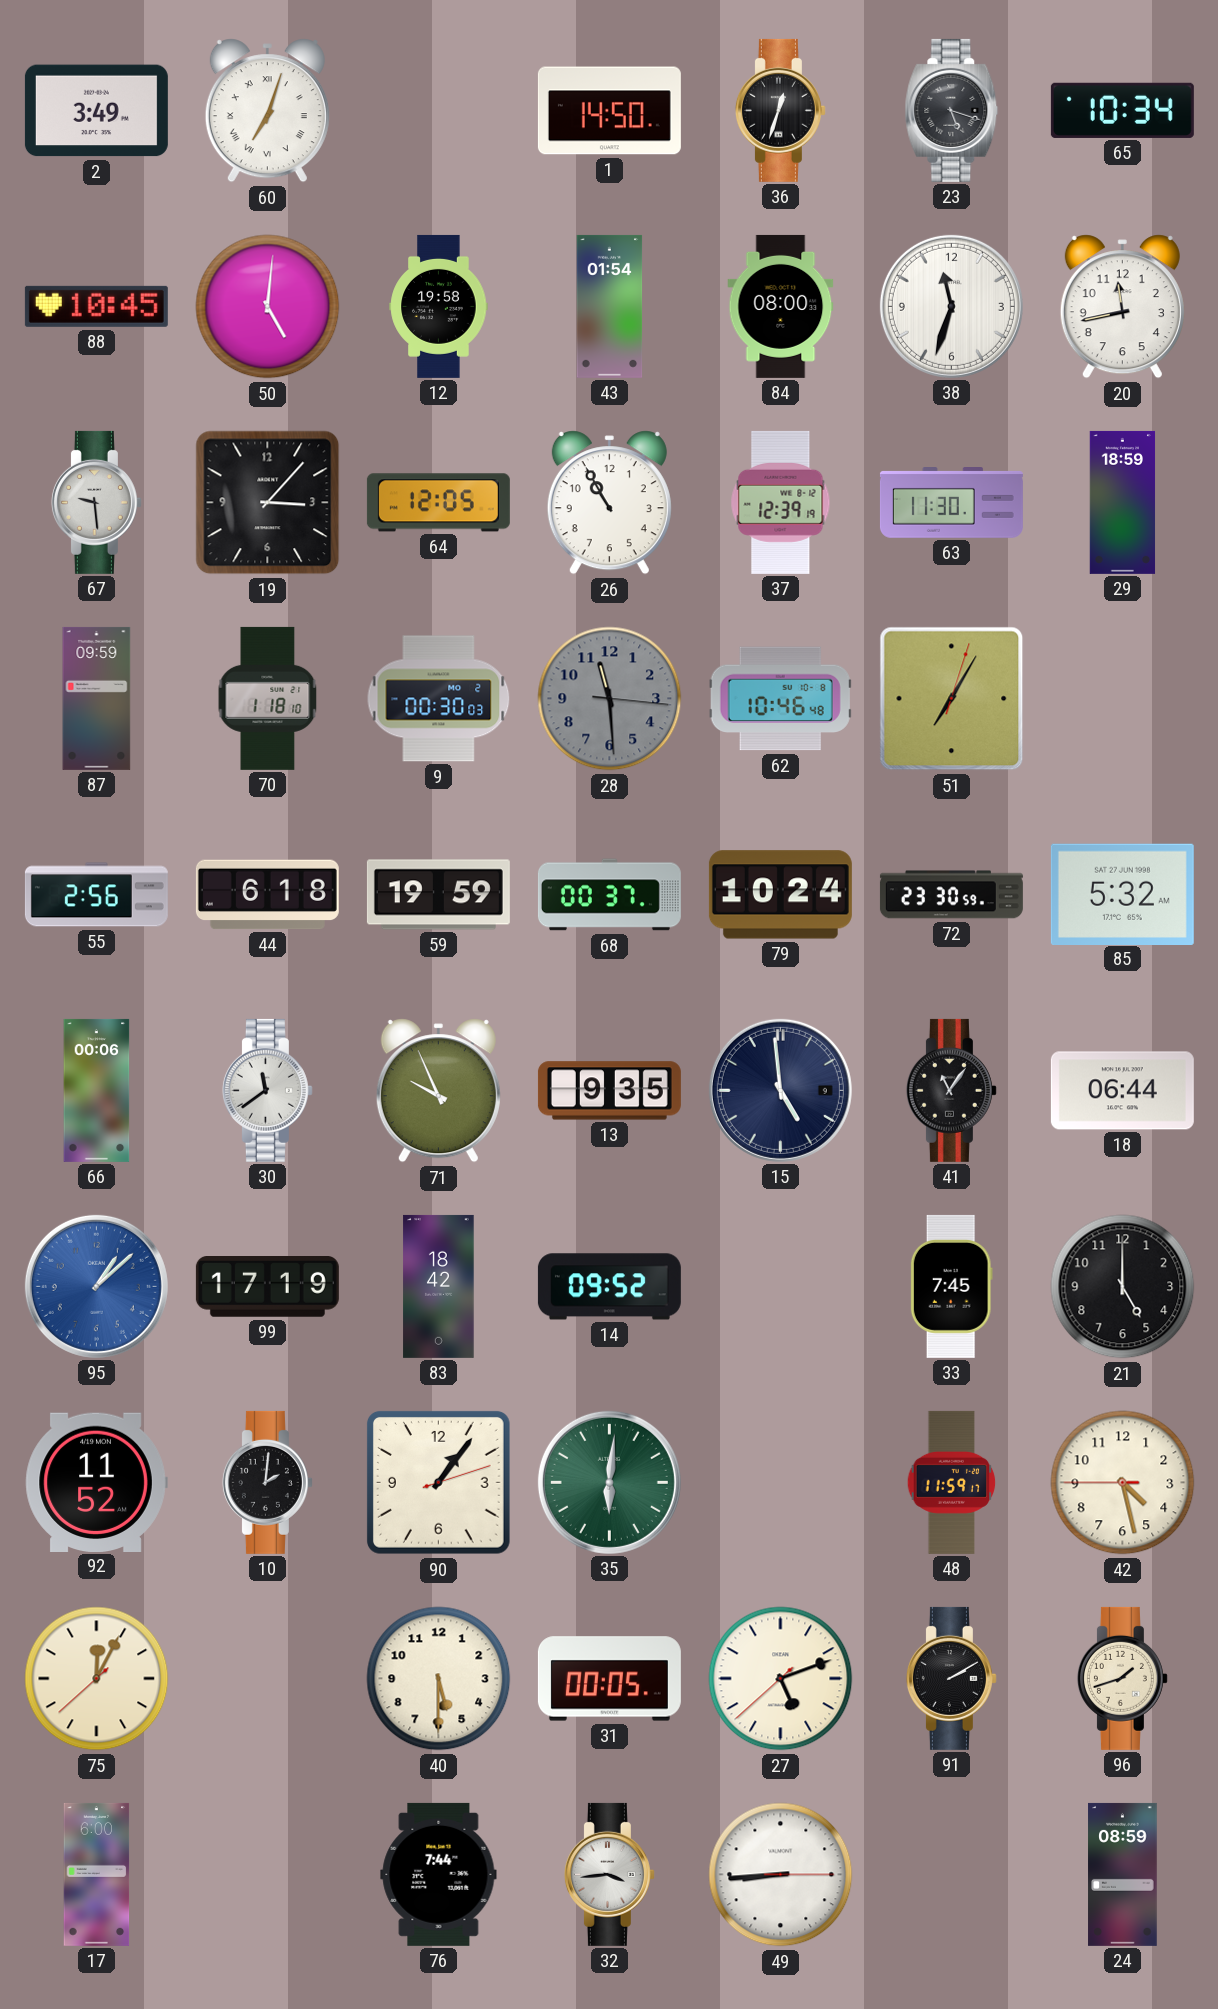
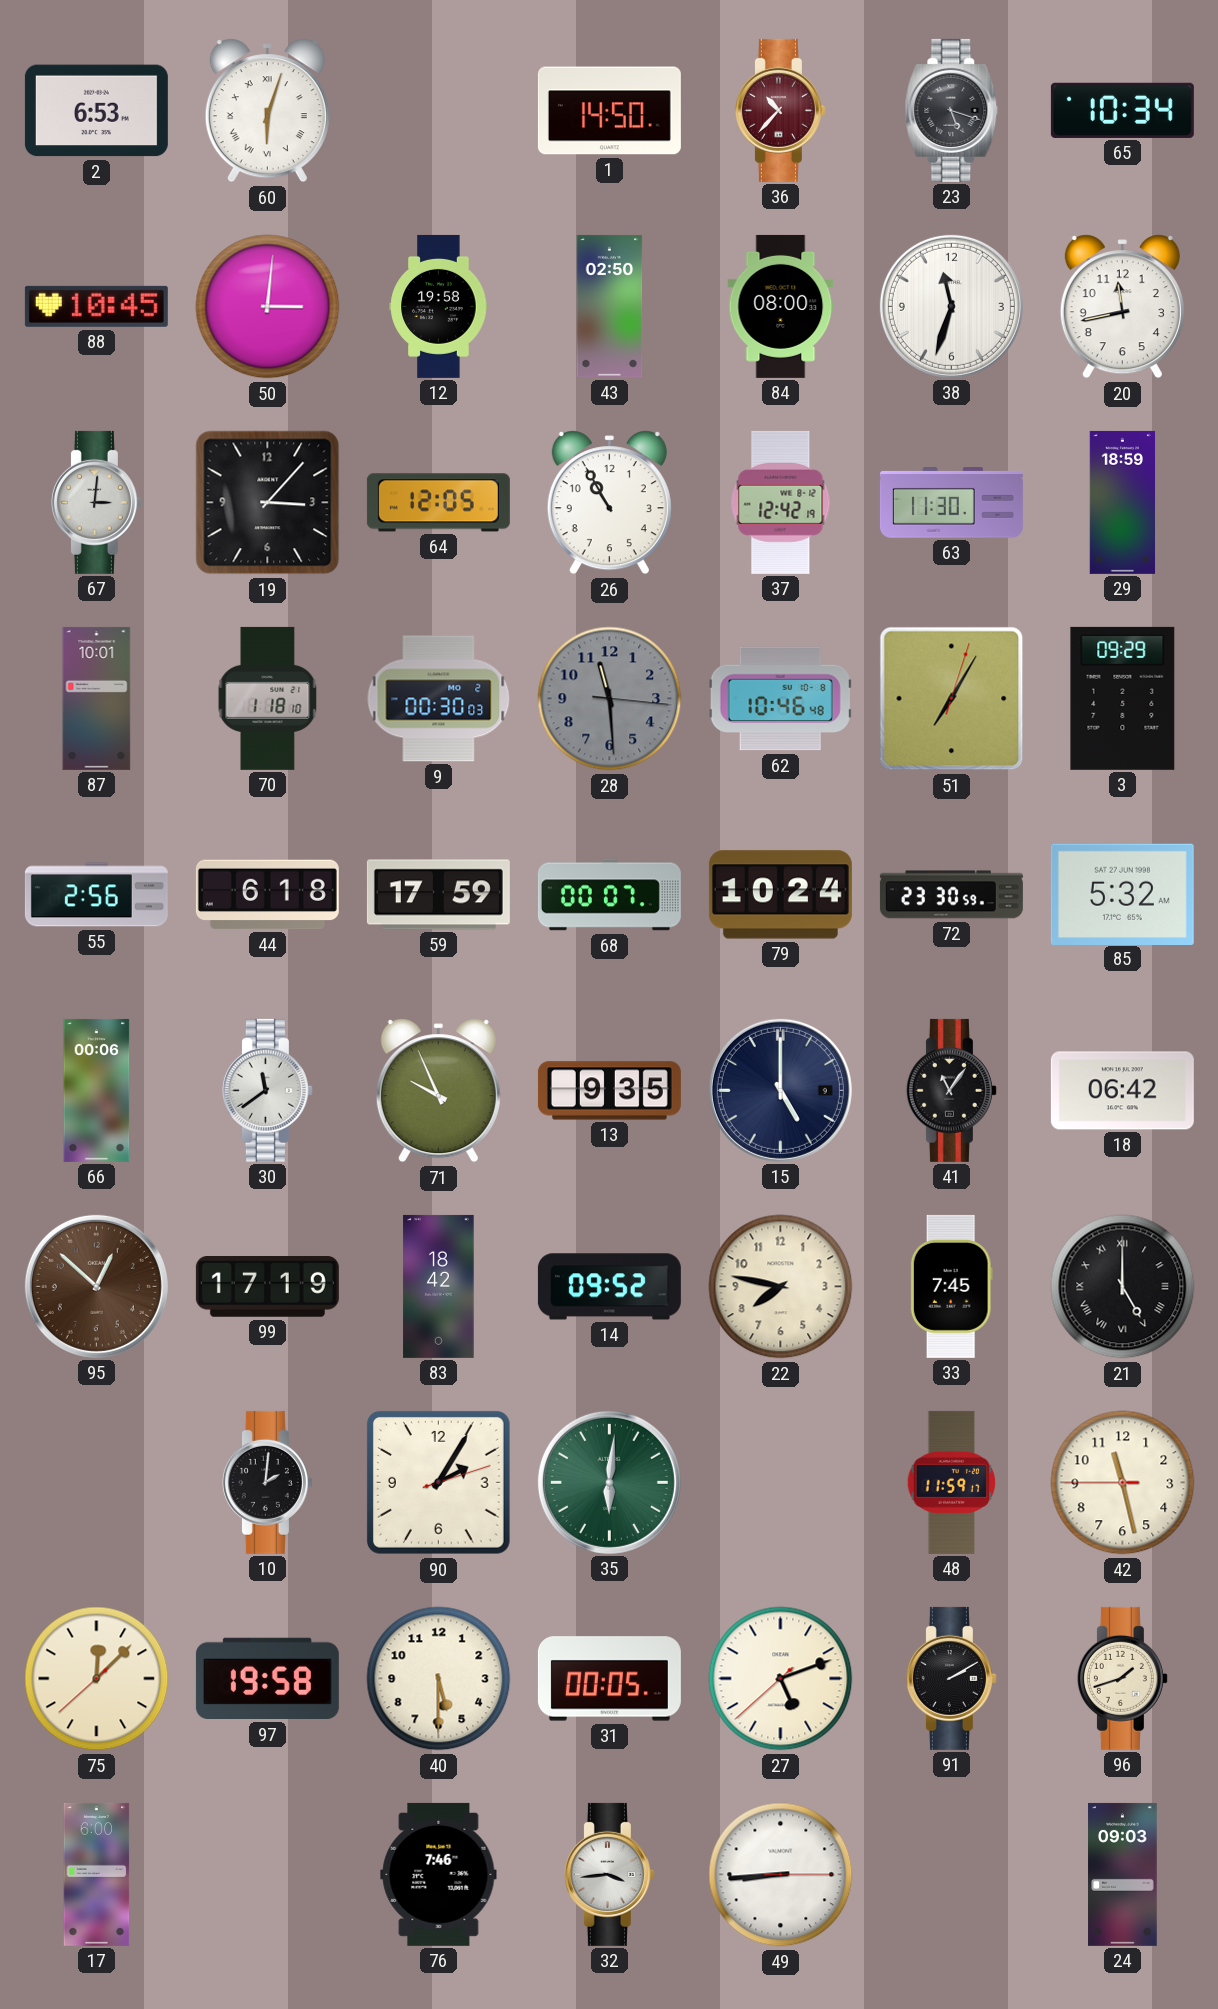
2: 3:49 -> 6:53
60: 7:03 -> 6:03
36: 12:33 -> 10:37
36 dial: black -> burgundy
50: 5:01 -> 3:01
43: 01:54 -> 02:50
67: 9:29 -> 3:01
37: 12:39 -> 12:42
87: 09:59 -> 10:01
3: none -> 09:29
59: 19:59 -> 17:59
68: 00:37 -> 00:07
15: 4:59 -> 5:00
18: 06:44 -> 06:42
95: 1:08 -> 12:52
95 dial: blue -> brown
22: none -> 7:47
21 numerals: Arabic -> Roman
92: 11:52 -> none
90: 1:06 -> 2:05
42: 4:27 -> 11:27
75: 12:04 -> 12:07
97: none -> 19:58
76: 7:44 -> 7:46
24: 08:59 -> 09:03
